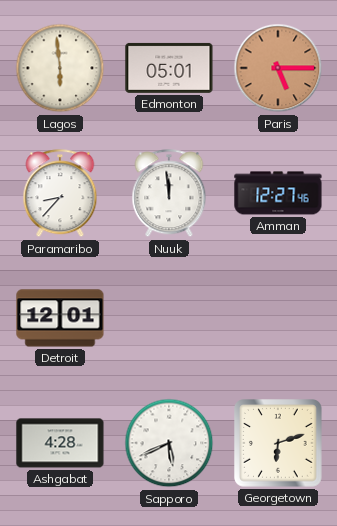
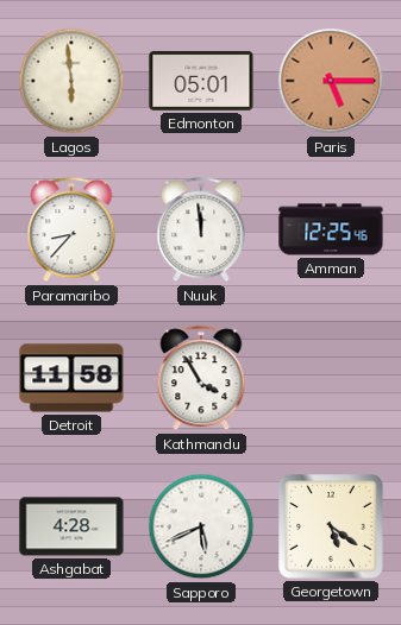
Amman: 12:27 -> 12:25
Detroit: 12:01 -> 11:58
Kathmandu: none -> 3:55
Georgetown: 6:12 -> 5:21
